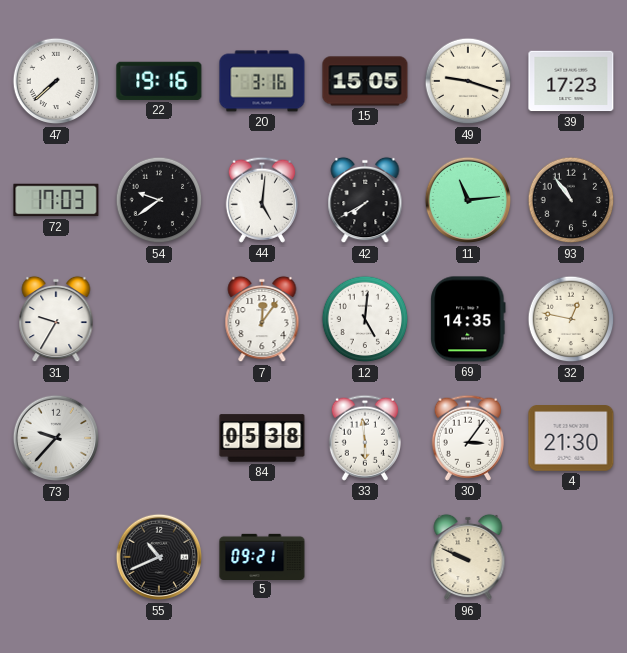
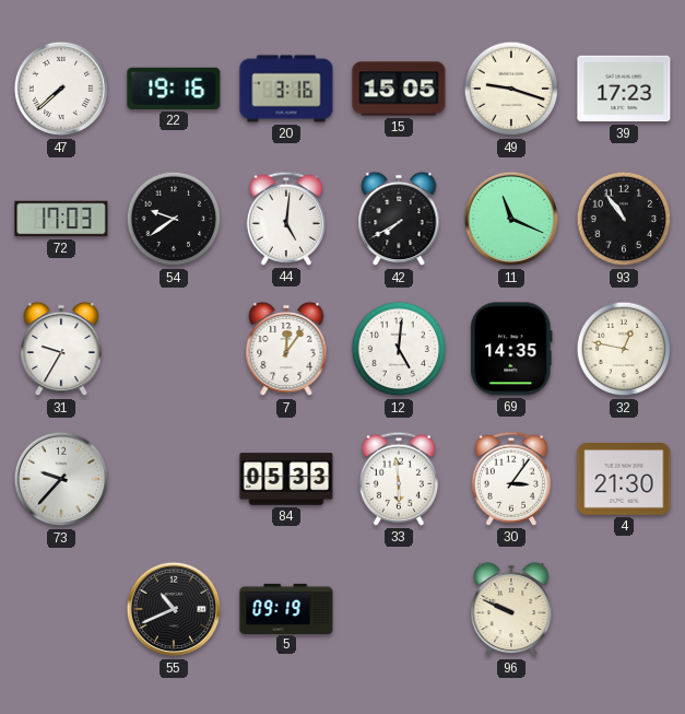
11: 11:14 -> 11:19
84: 05:38 -> 05:33
5: 09:21 -> 09:19
